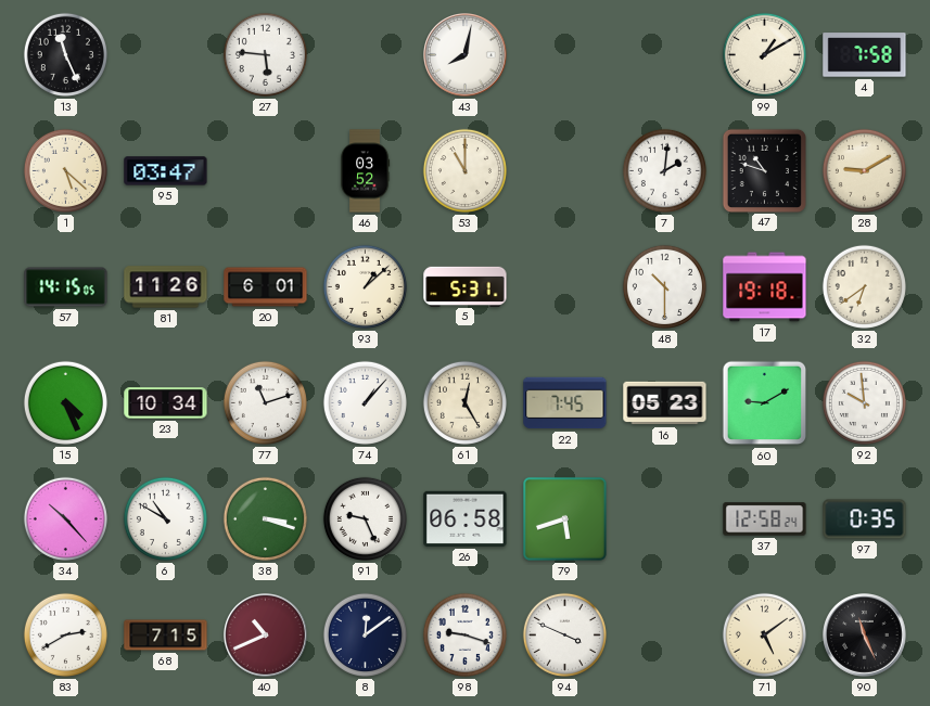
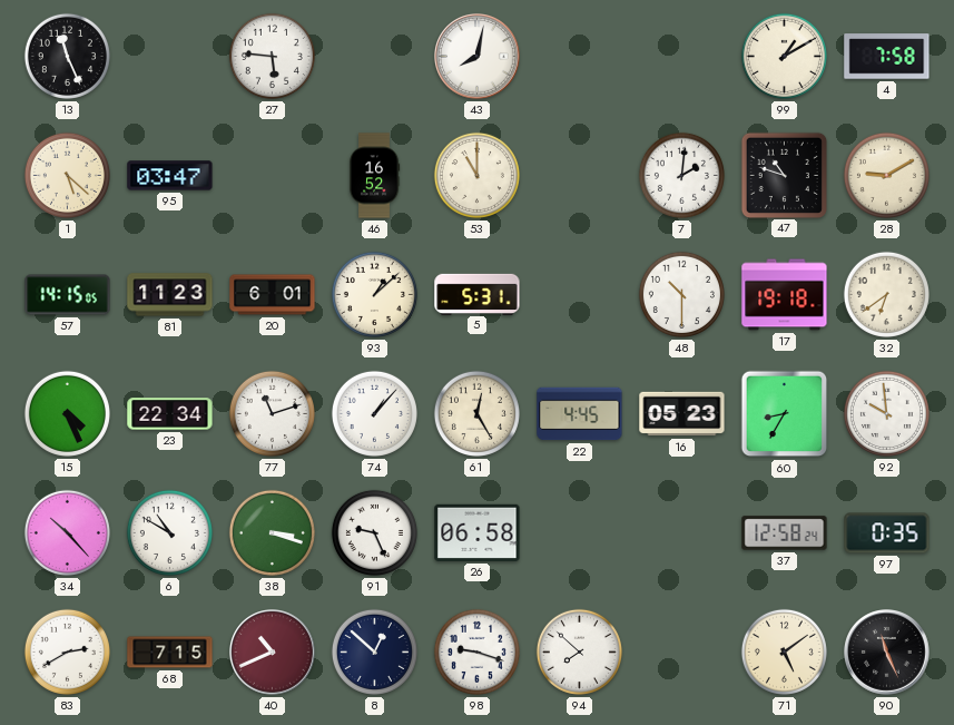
46: 03:52 -> 16:52
81: 11:26 -> 11:23
23: 10:34 -> 22:34
22: 7:45 -> 4:45
60: 9:10 -> 8:35
79: 5:42 -> none
8: 12:09 -> 12:52
94: 3:49 -> 7:52
